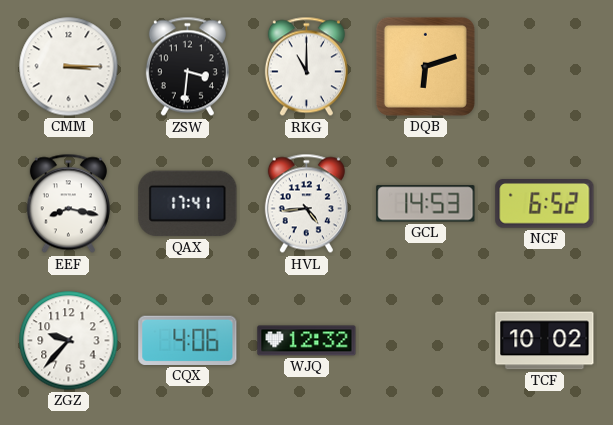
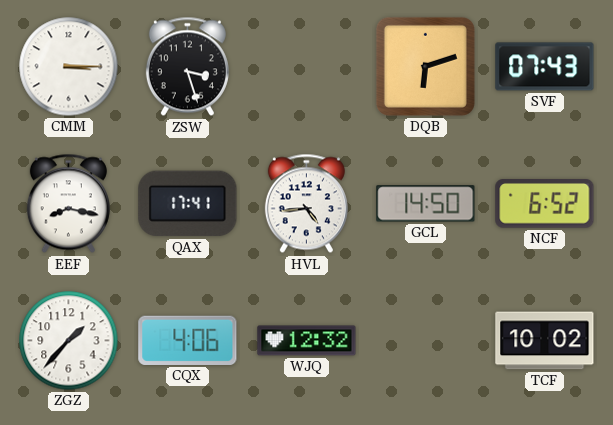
ZSW: 3:31 -> 3:27
RKG: 11:00 -> none
SVF: none -> 07:43
GCL: 14:53 -> 14:50
ZGZ: 9:37 -> 1:37
